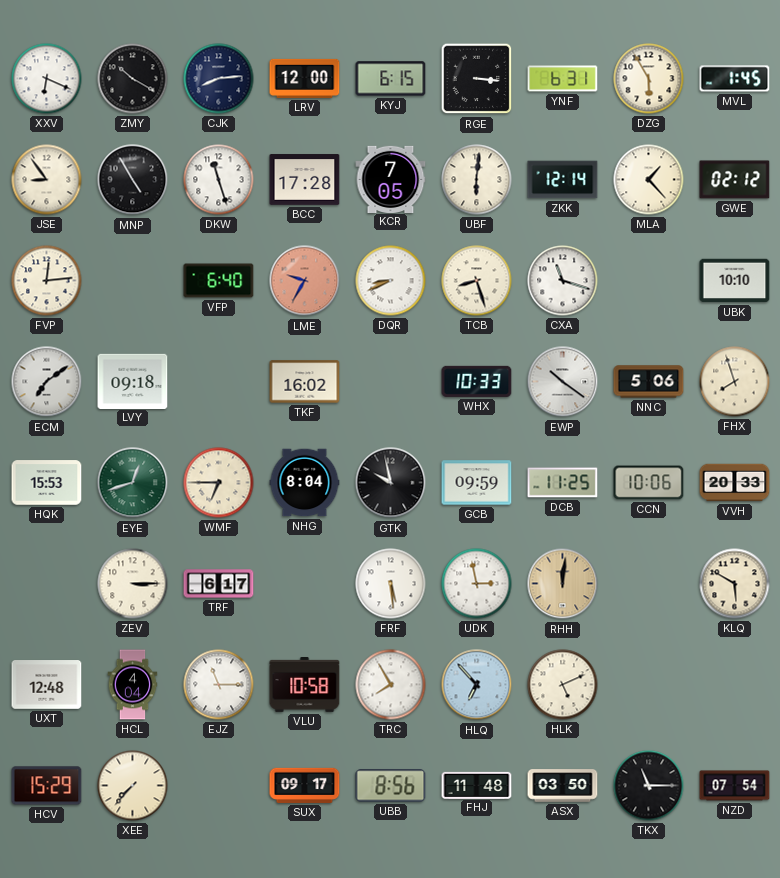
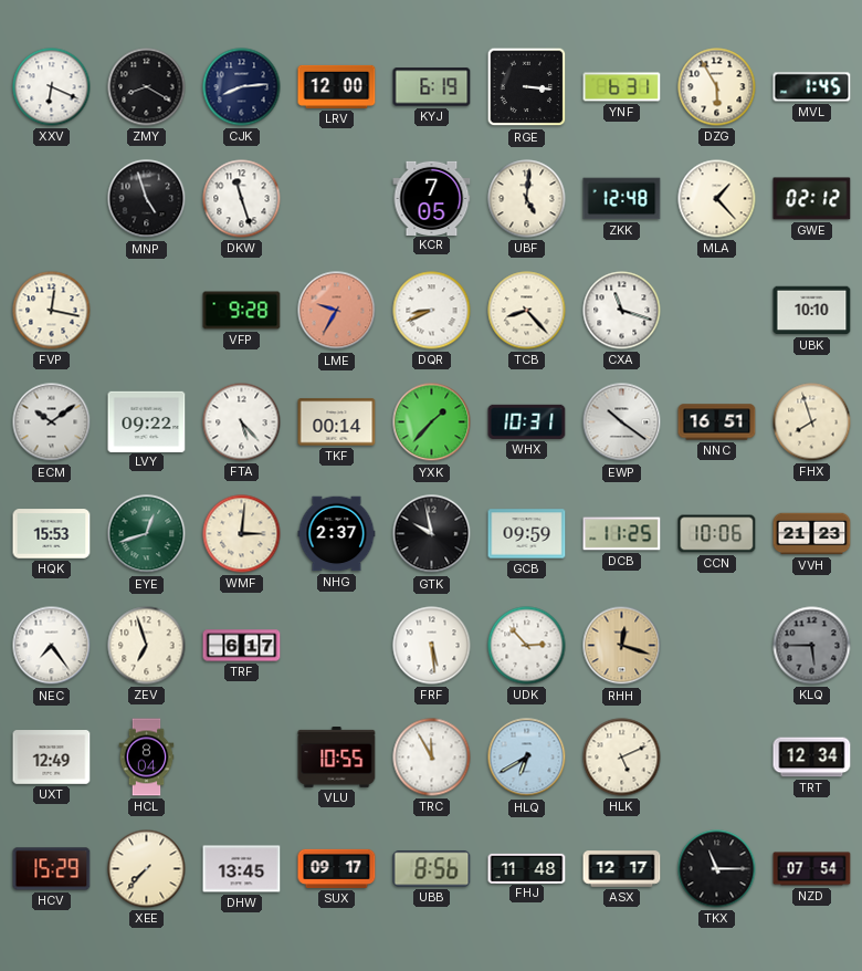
ZMY: 10:20 -> 8:20
KYJ: 6:15 -> 6:19
JSE: 8:54 -> none
MNP: 4:55 -> 4:57
BCC: 17:28 -> none
UBF: 6:01 -> 5:01
ZKK: 12:14 -> 12:48
FVP: 12:14 -> 12:17
VFP: 6:40 -> 9:28
TCB: 8:27 -> 8:23
ECM: 7:09 -> 10:09
LVY: 09:18 -> 09:22
FTA: none -> 5:23
TKF: 16:02 -> 00:14
YXK: none -> 1:37
WHX: 10:33 -> 10:31
NNC: 5:06 -> 16:51
WMF: 6:45 -> 3:01
NHG: 8:04 -> 2:37
VVH: 20:33 -> 21:23
NEC: none -> 7:24
ZEV: 3:15 -> 6:57
UDK: 2:58 -> 2:53
RHH: 12:01 -> 12:18
KLQ: 5:50 -> 5:45
KLQ dial: cream -> grey
UXT: 12:48 -> 12:49
HCL: 4:04 -> 8:04
EJZ: 11:15 -> none
VLU: 10:58 -> 10:55
TRC: 7:55 -> 11:55
HLQ: 6:53 -> 6:40
TRT: none -> 12:34
DHW: none -> 13:45
ASX: 03:50 -> 12:17
